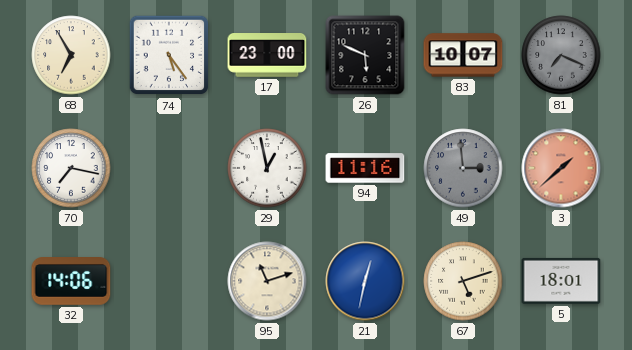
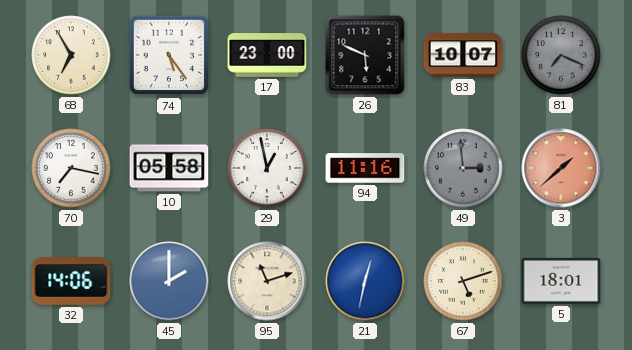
10: none -> 05:58
45: none -> 2:00
